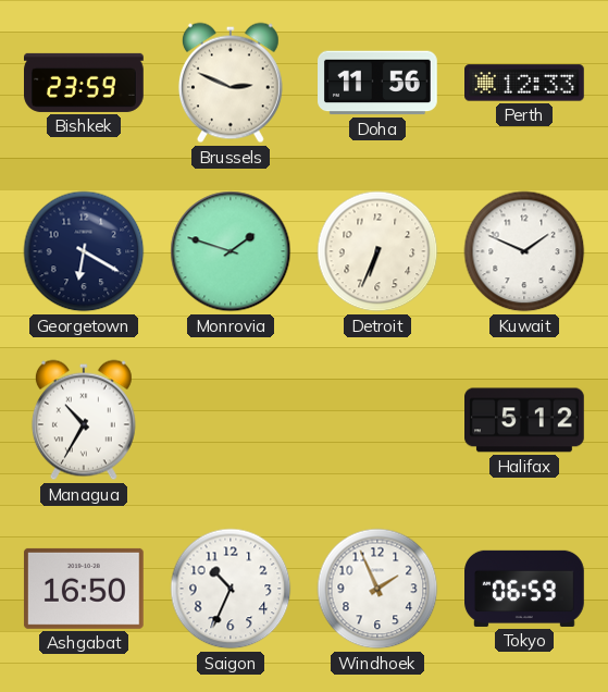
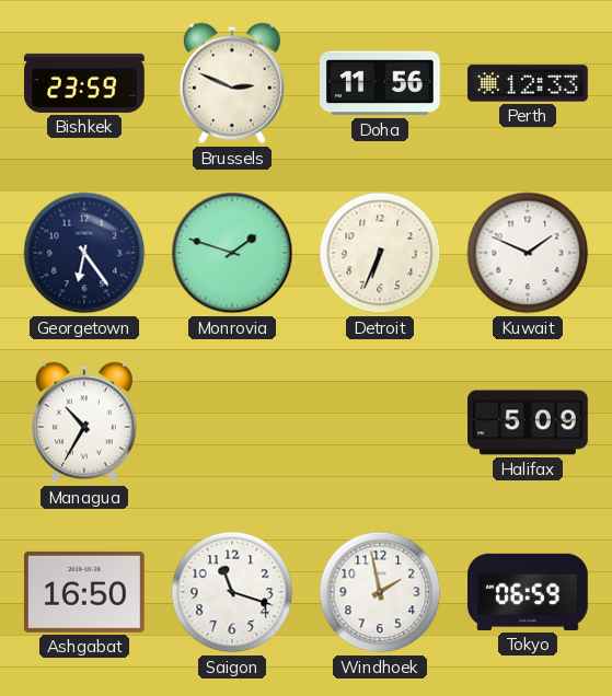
Georgetown: 6:20 -> 6:24
Halifax: 5:12 -> 5:09
Saigon: 10:34 -> 11:18
Windhoek: 1:56 -> 1:58
